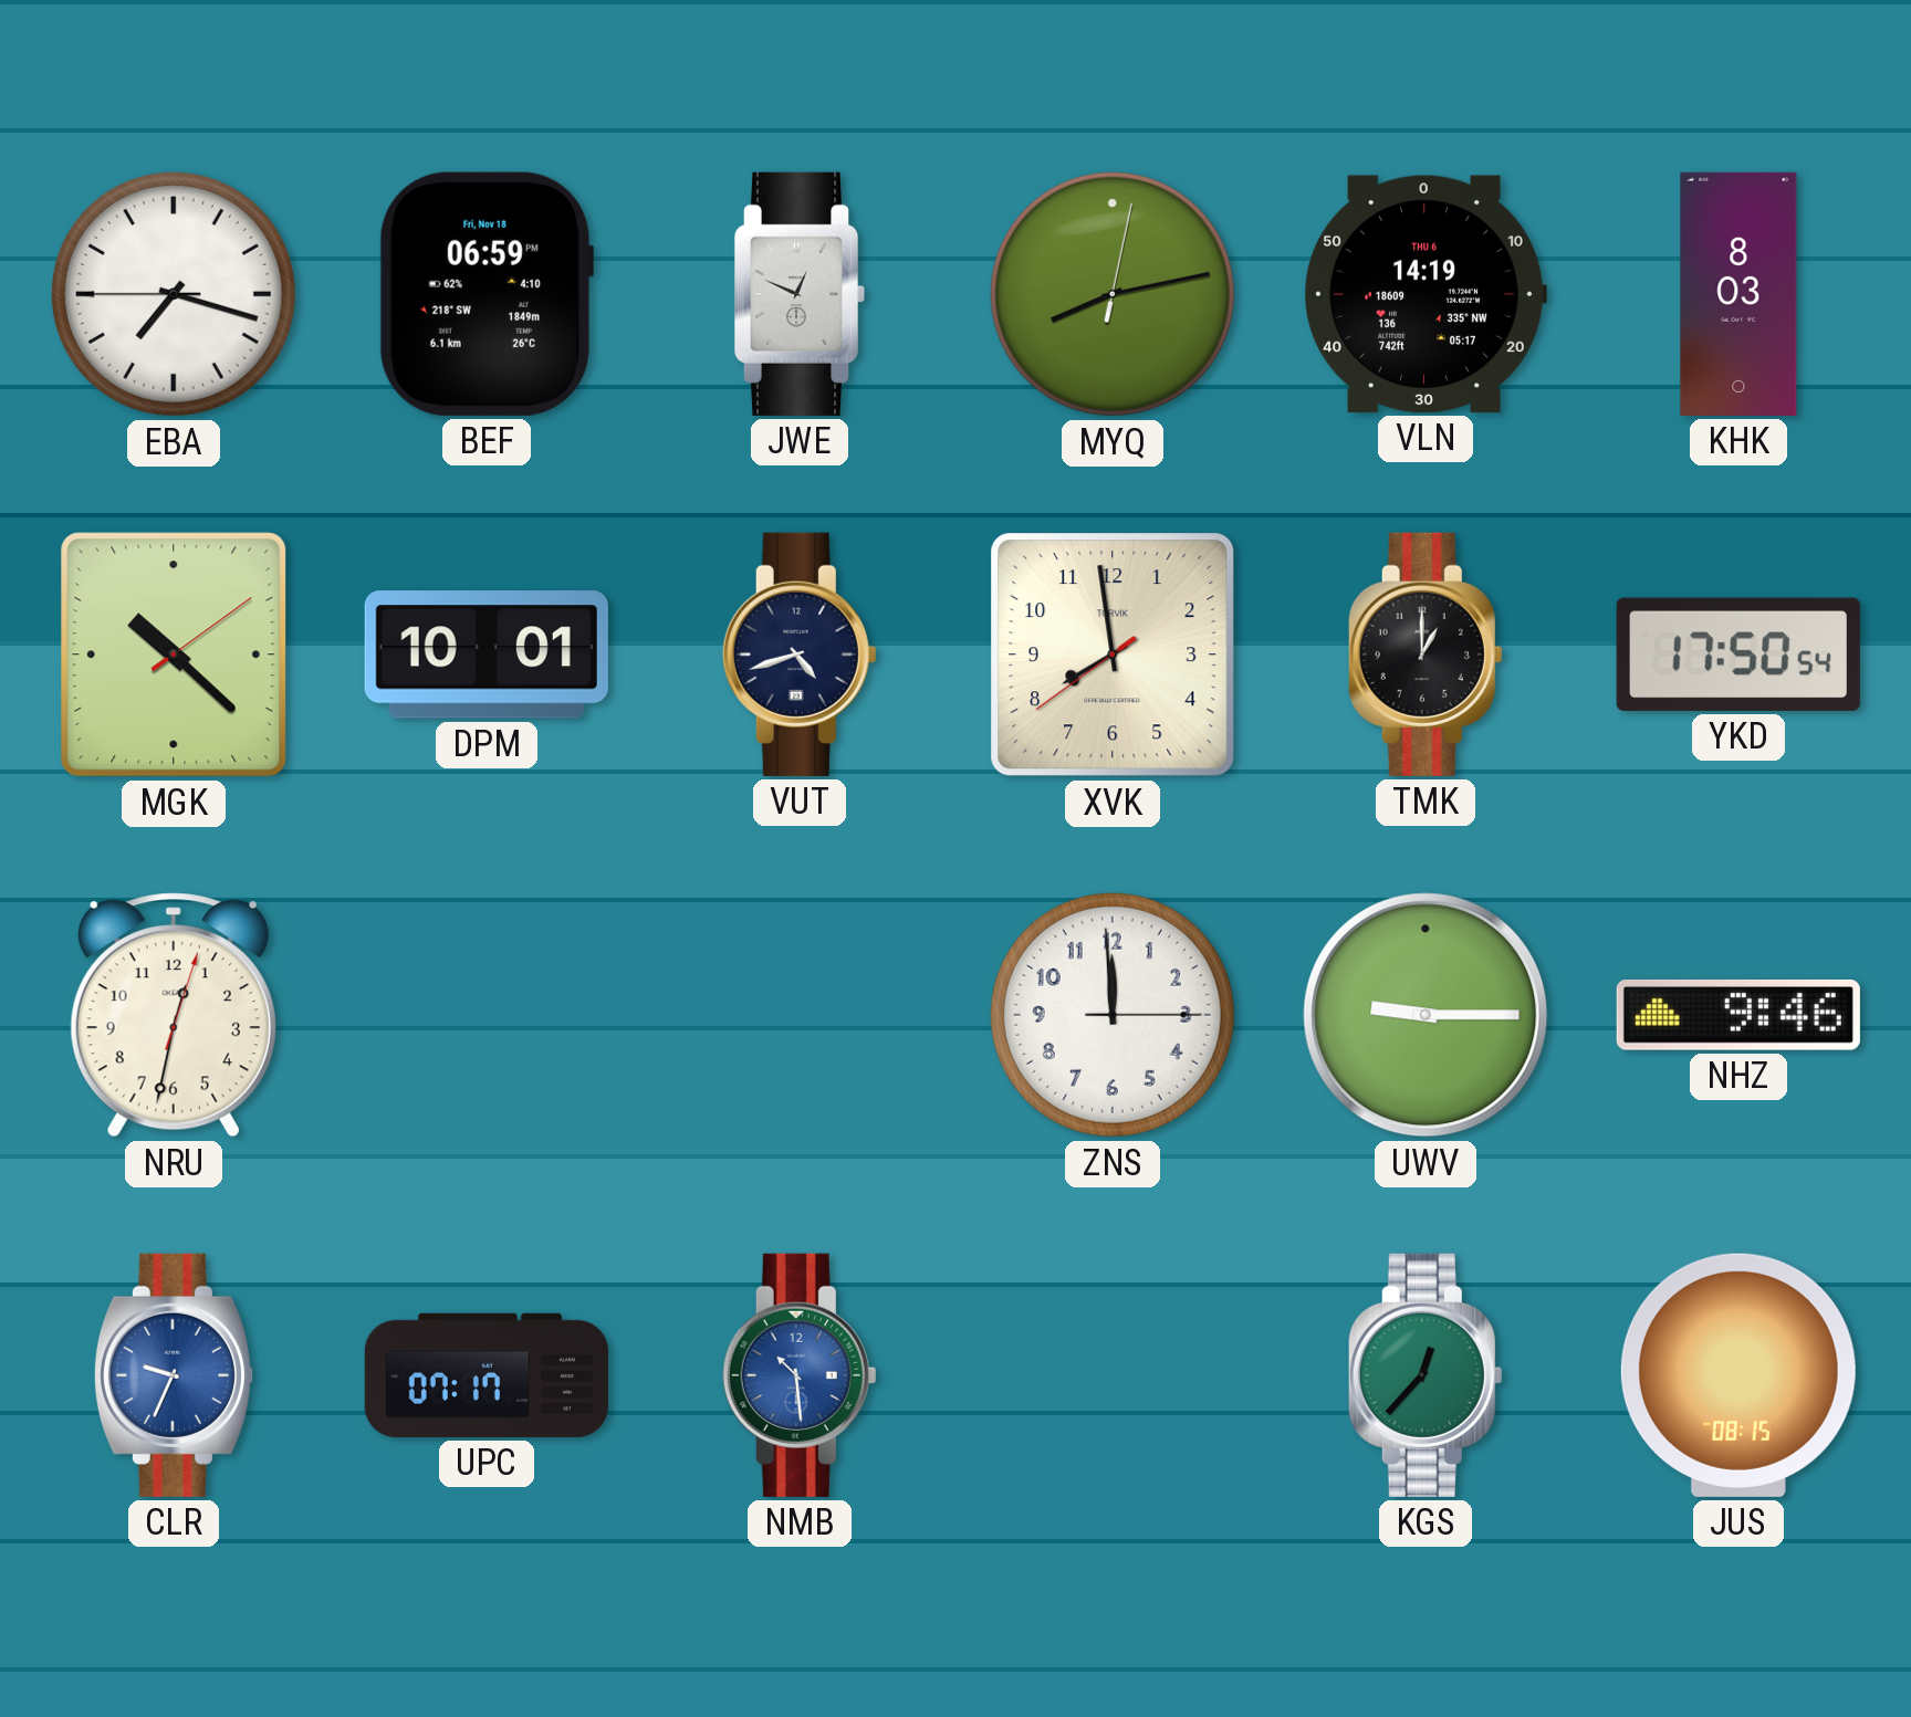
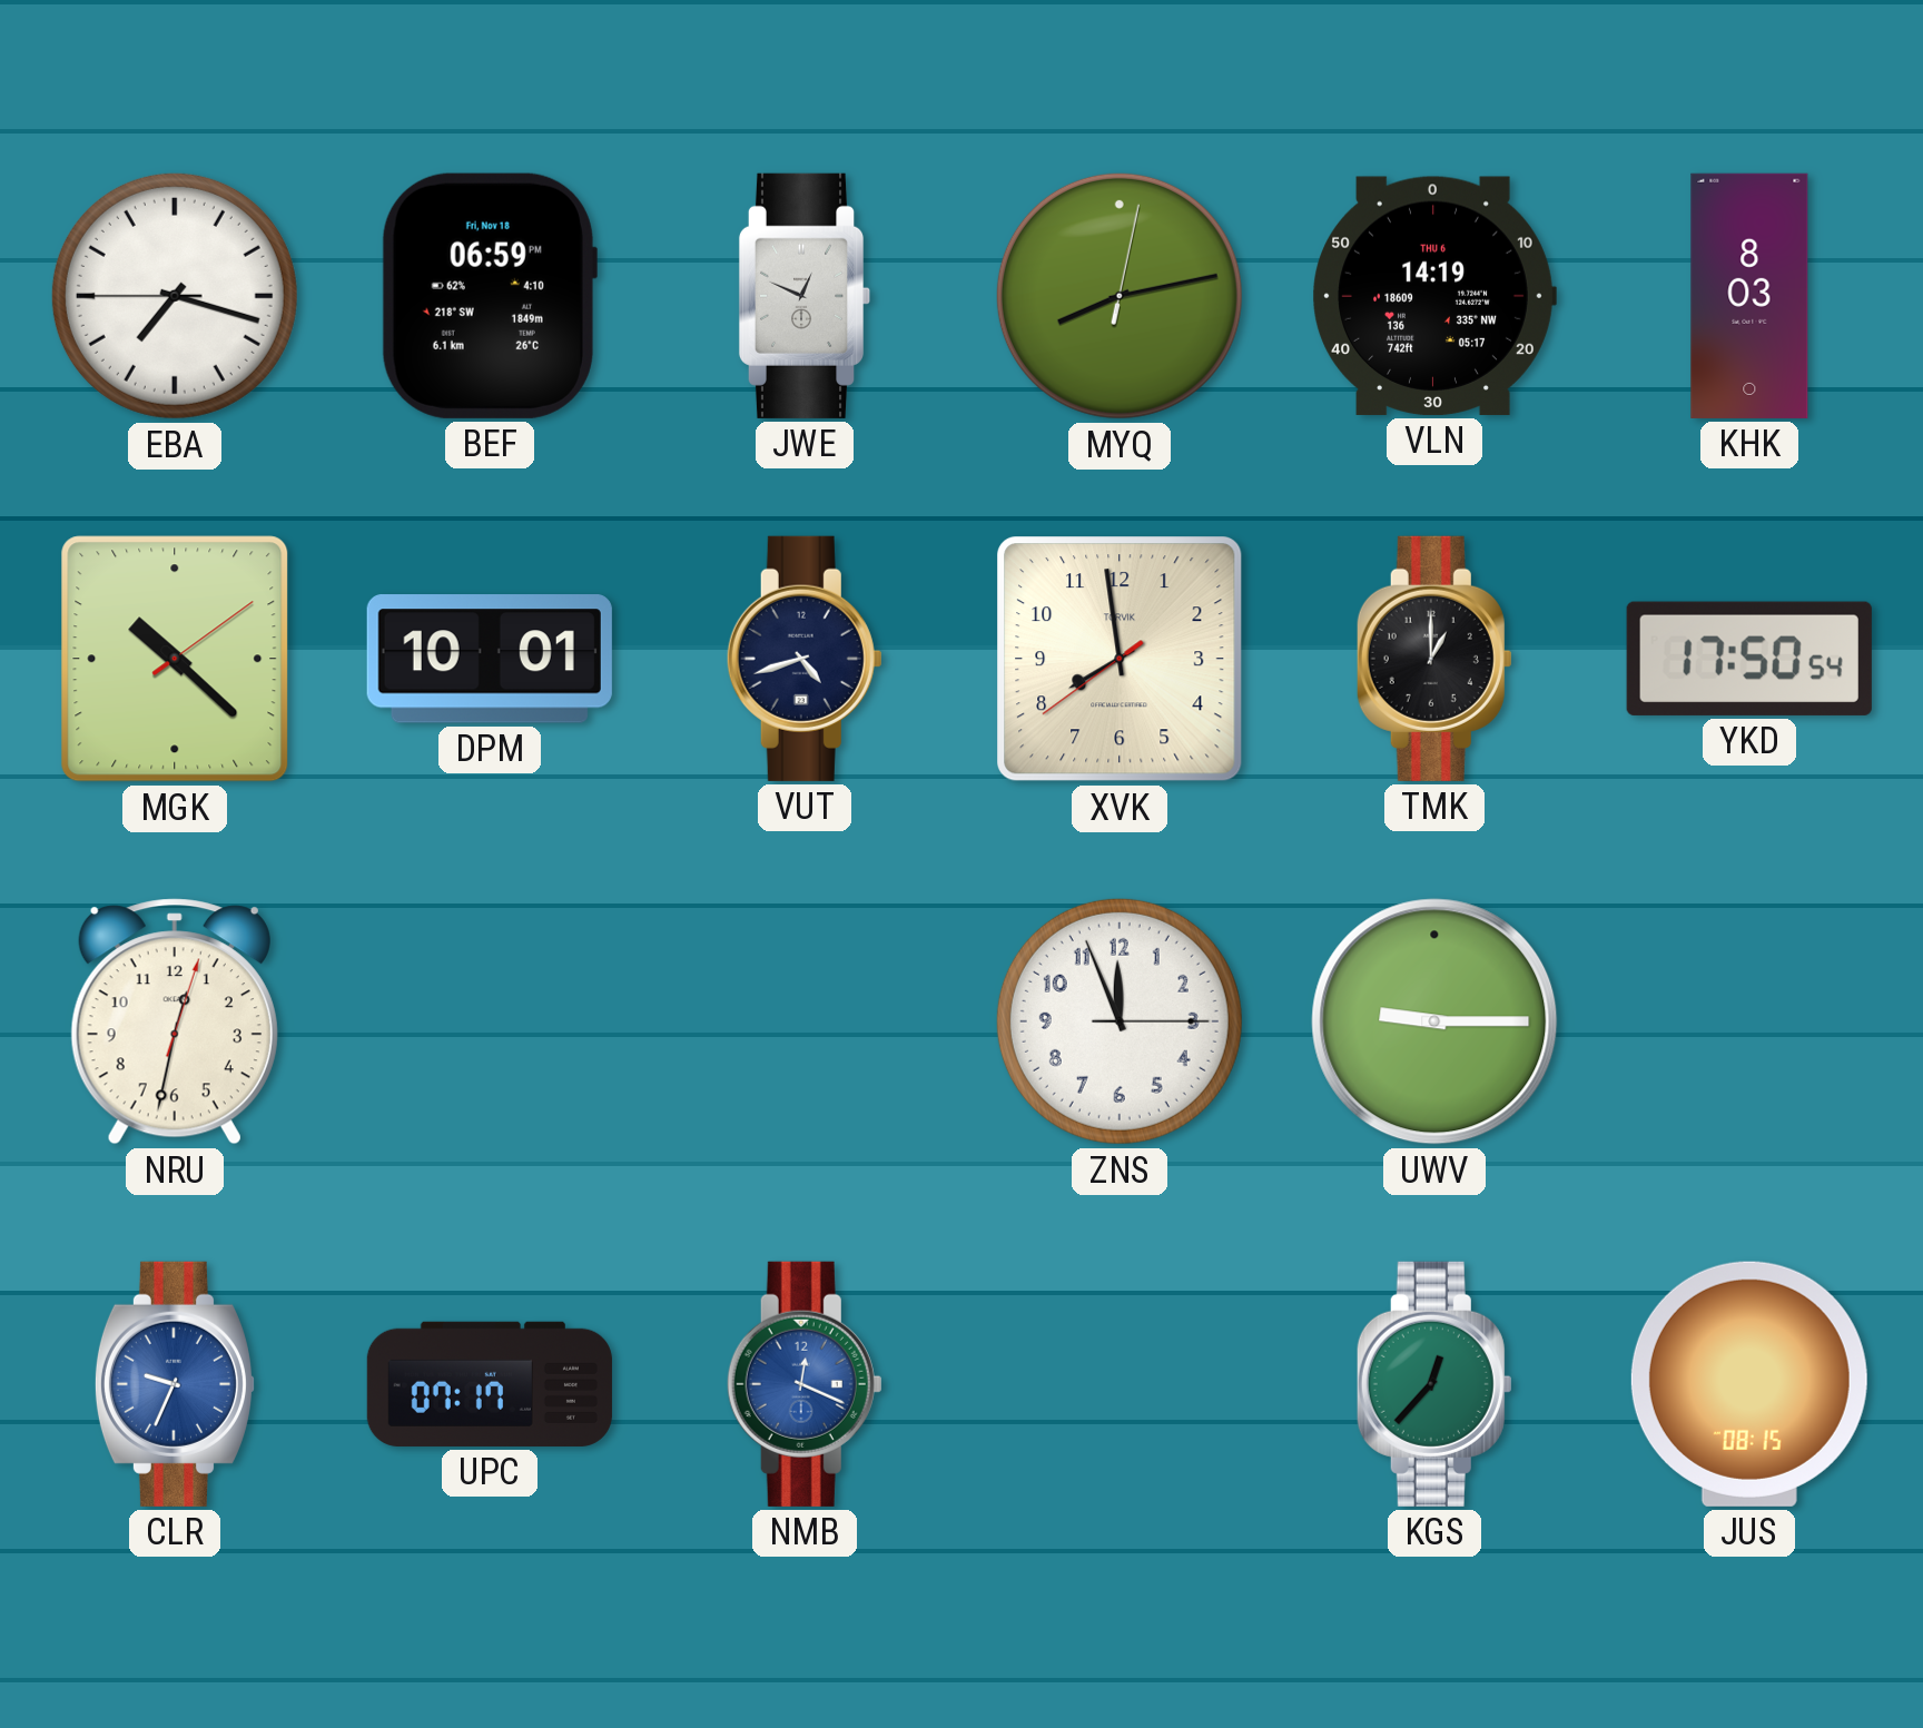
ZNS: 11:59 -> 11:56
NHZ: 9:46 -> none
NMB: 10:29 -> 12:19
